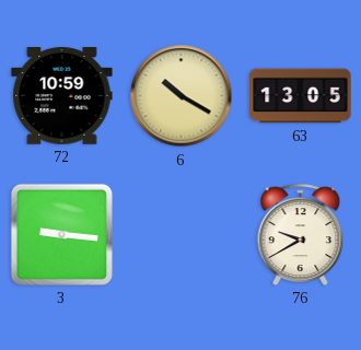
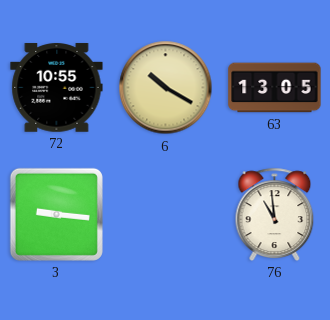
72: 10:59 -> 10:55
76: 9:40 -> 10:59
